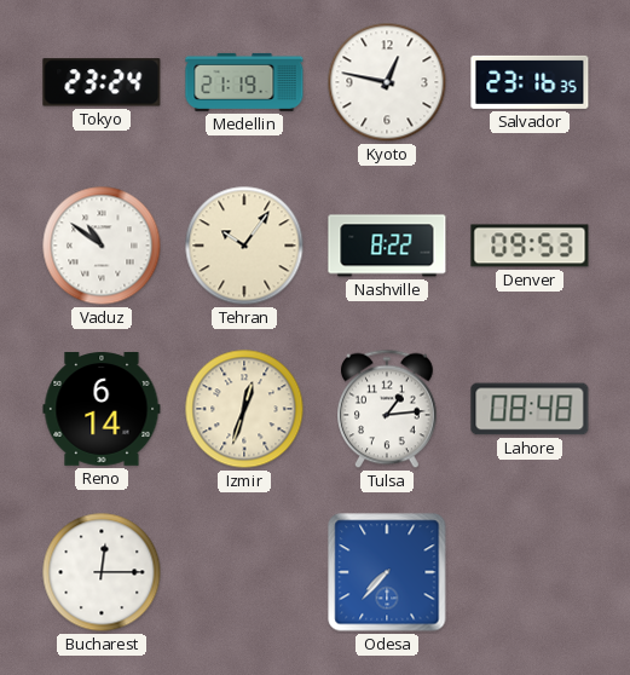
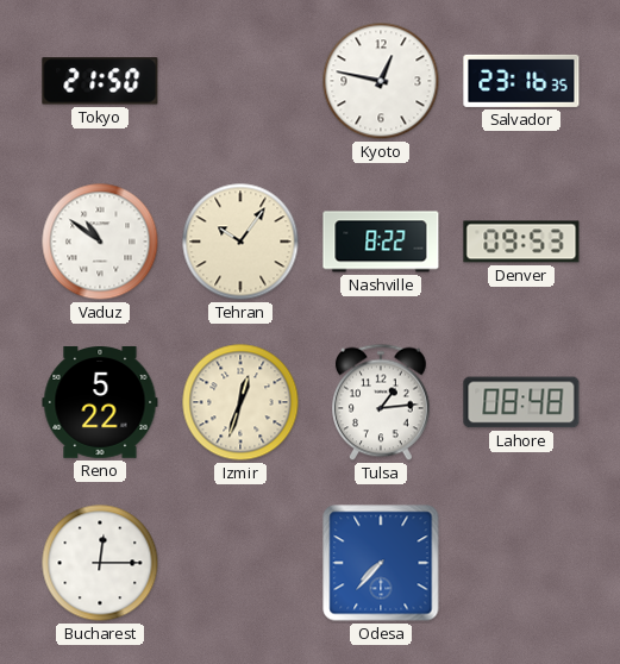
Tokyo: 23:24 -> 21:50
Medellin: 21:19 -> none
Reno: 6:14 -> 5:22
